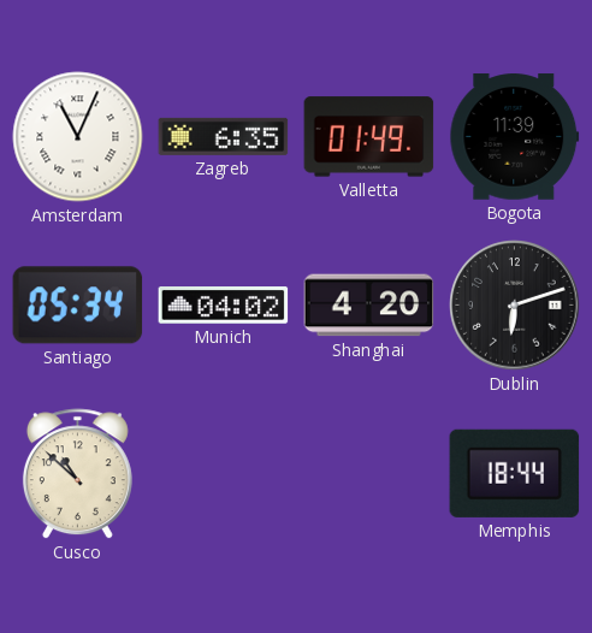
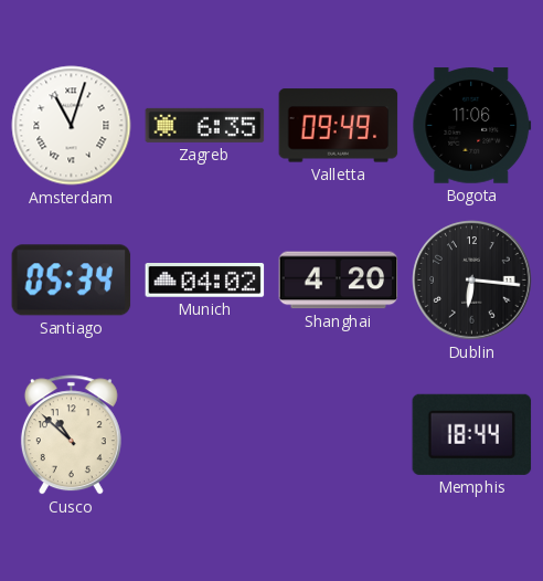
Amsterdam: 11:04 -> 11:03
Valletta: 01:49 -> 09:49
Bogota: 11:39 -> 11:06
Dublin: 6:12 -> 6:16
